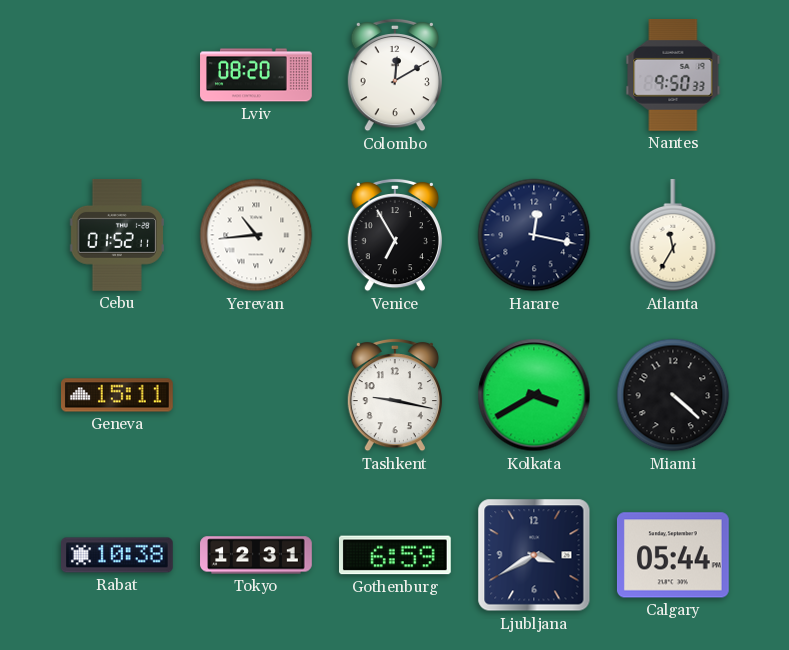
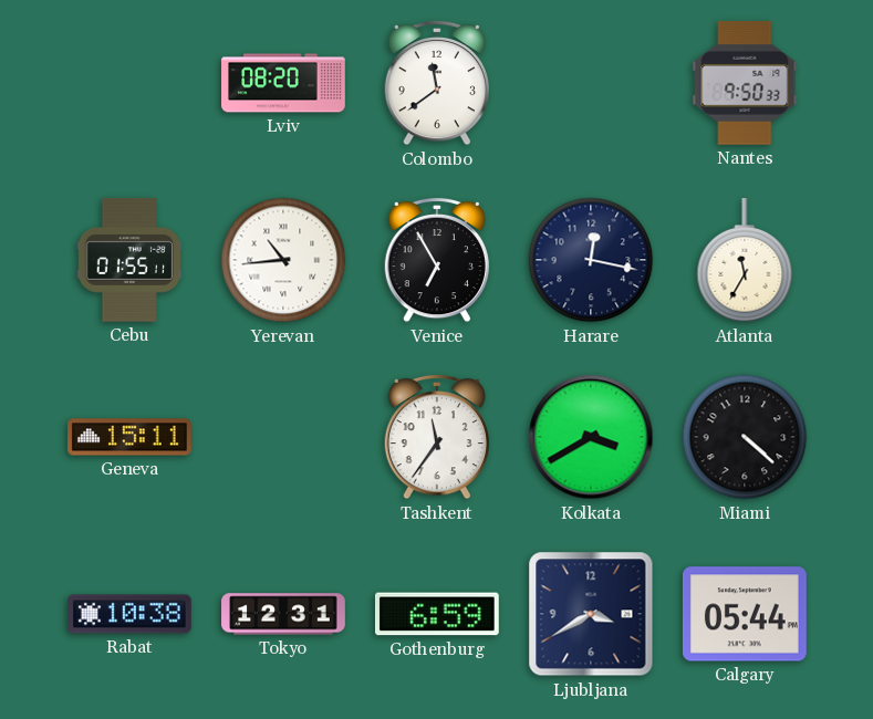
Colombo: 12:10 -> 11:39
Cebu: 01:52 -> 01:55
Tashkent: 9:17 -> 11:36
